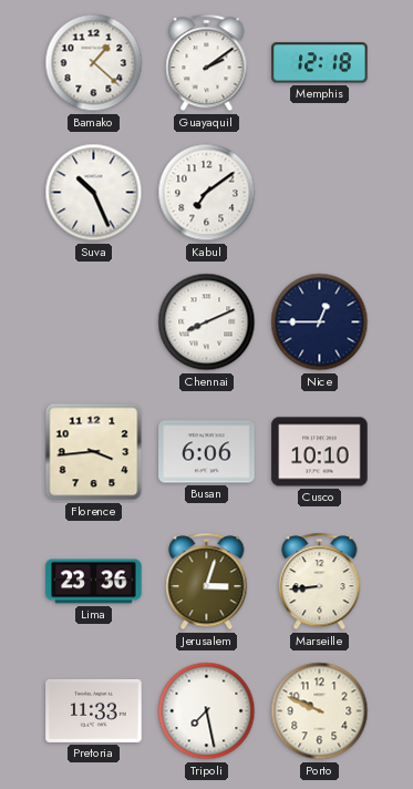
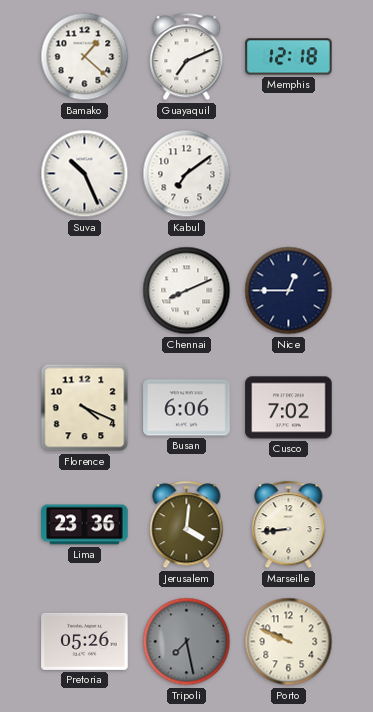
Guayaquil: 2:09 -> 7:11
Florence: 3:44 -> 4:19
Cusco: 10:10 -> 7:02
Jerusalem: 3:03 -> 4:01
Pretoria: 11:33 -> 05:26
Tripoli dial: white -> grey
